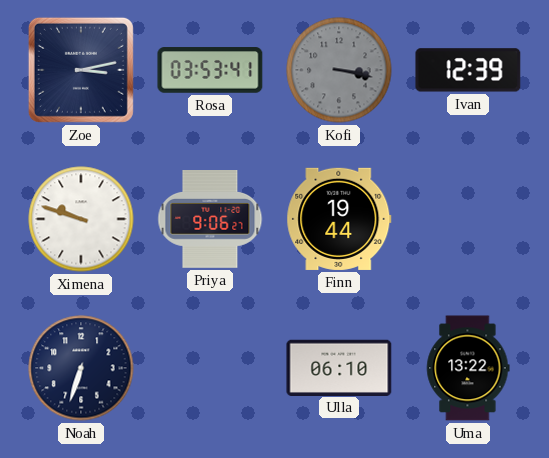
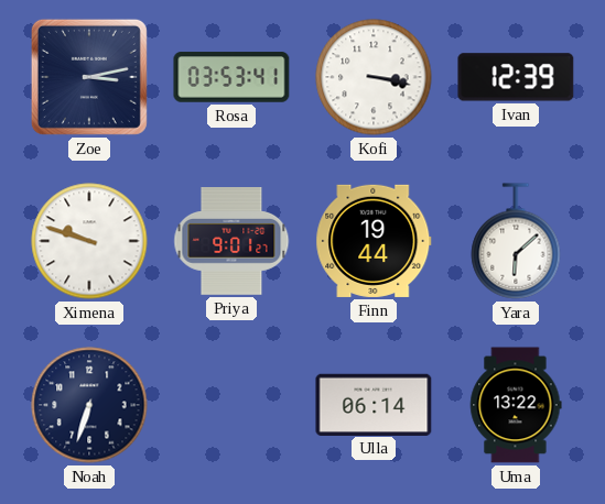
Kofi dial: grey -> white
Priya: 9:06 -> 9:01
Yara: none -> 6:08
Ulla: 06:10 -> 06:14
